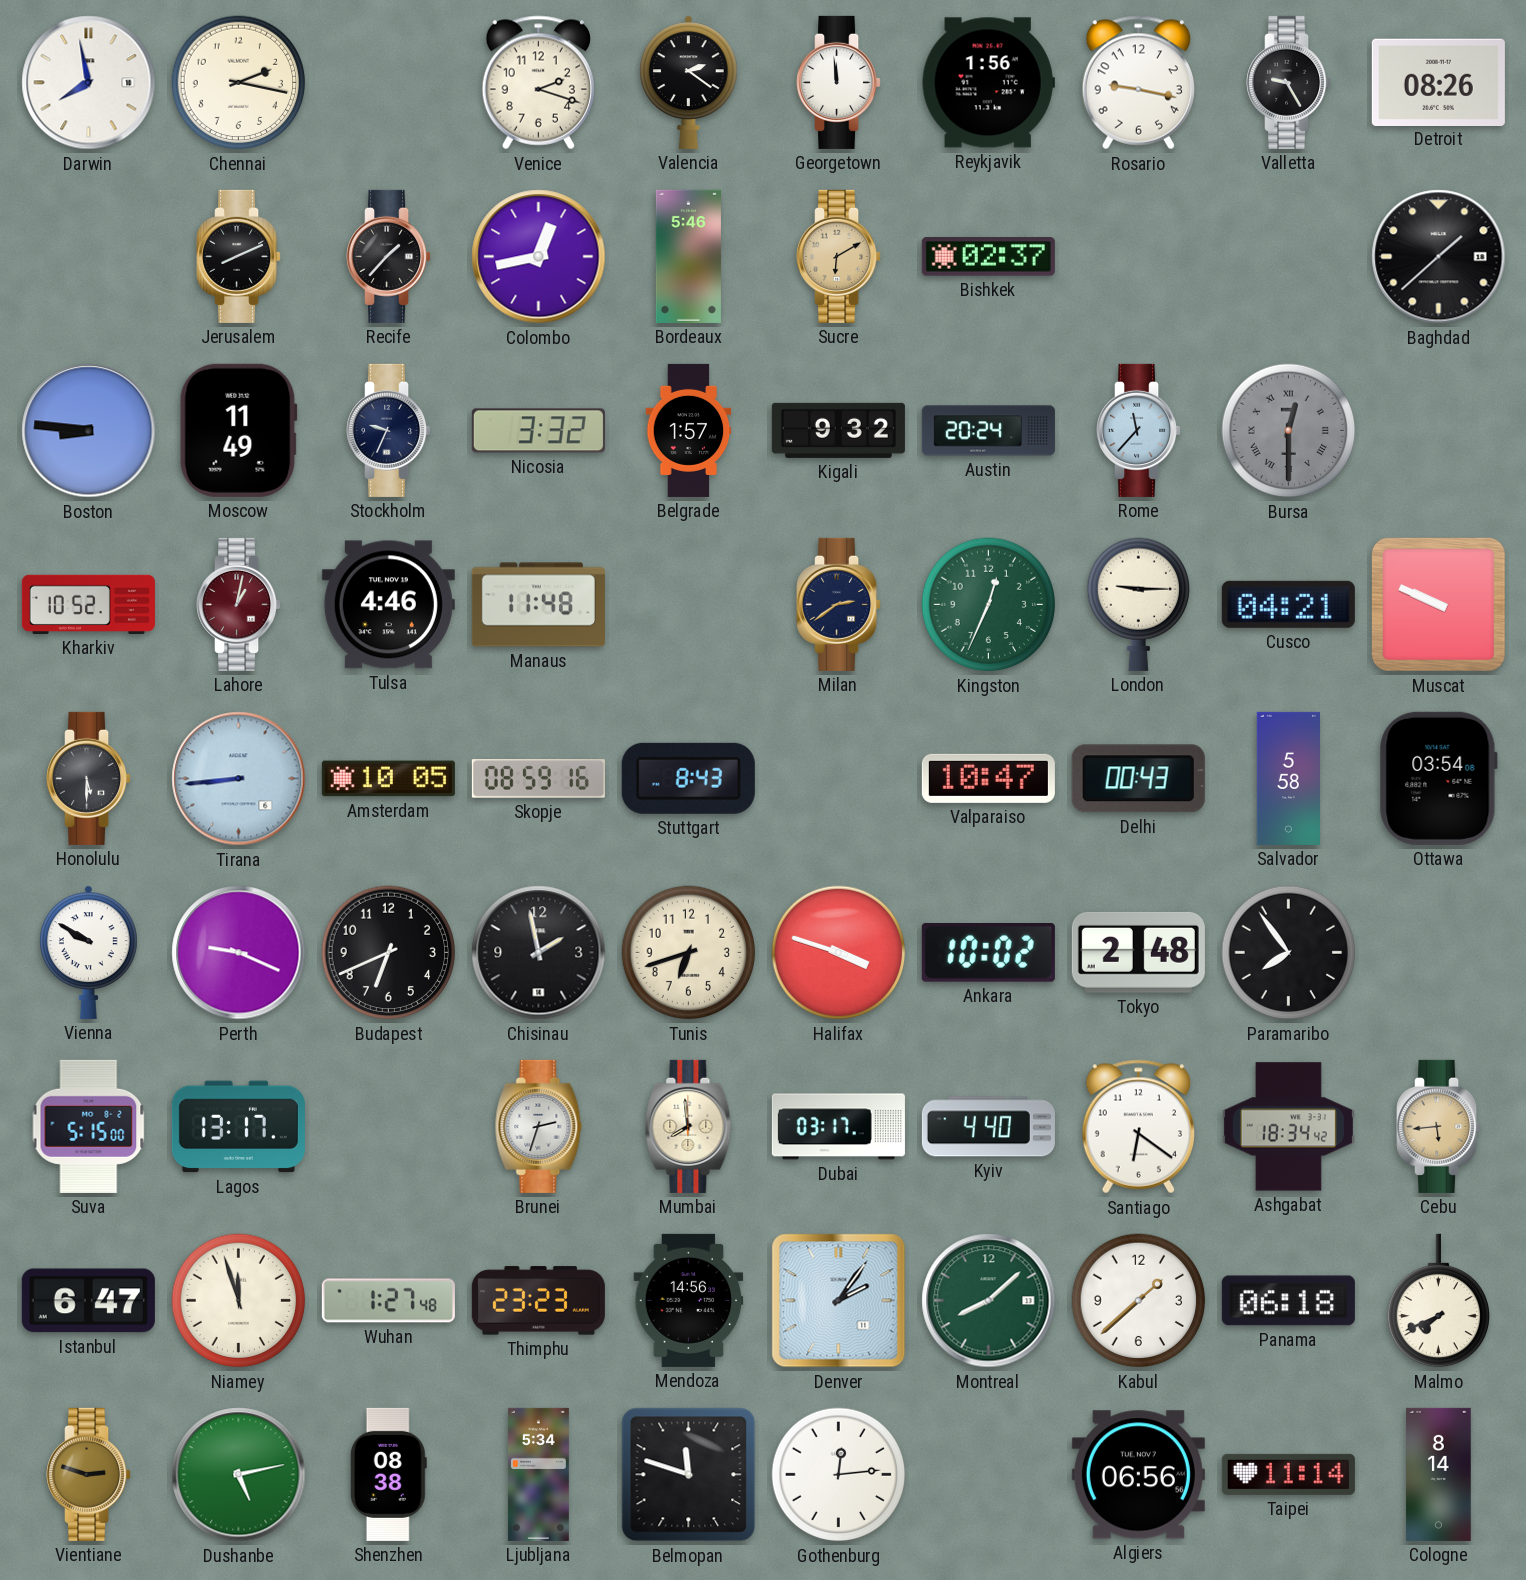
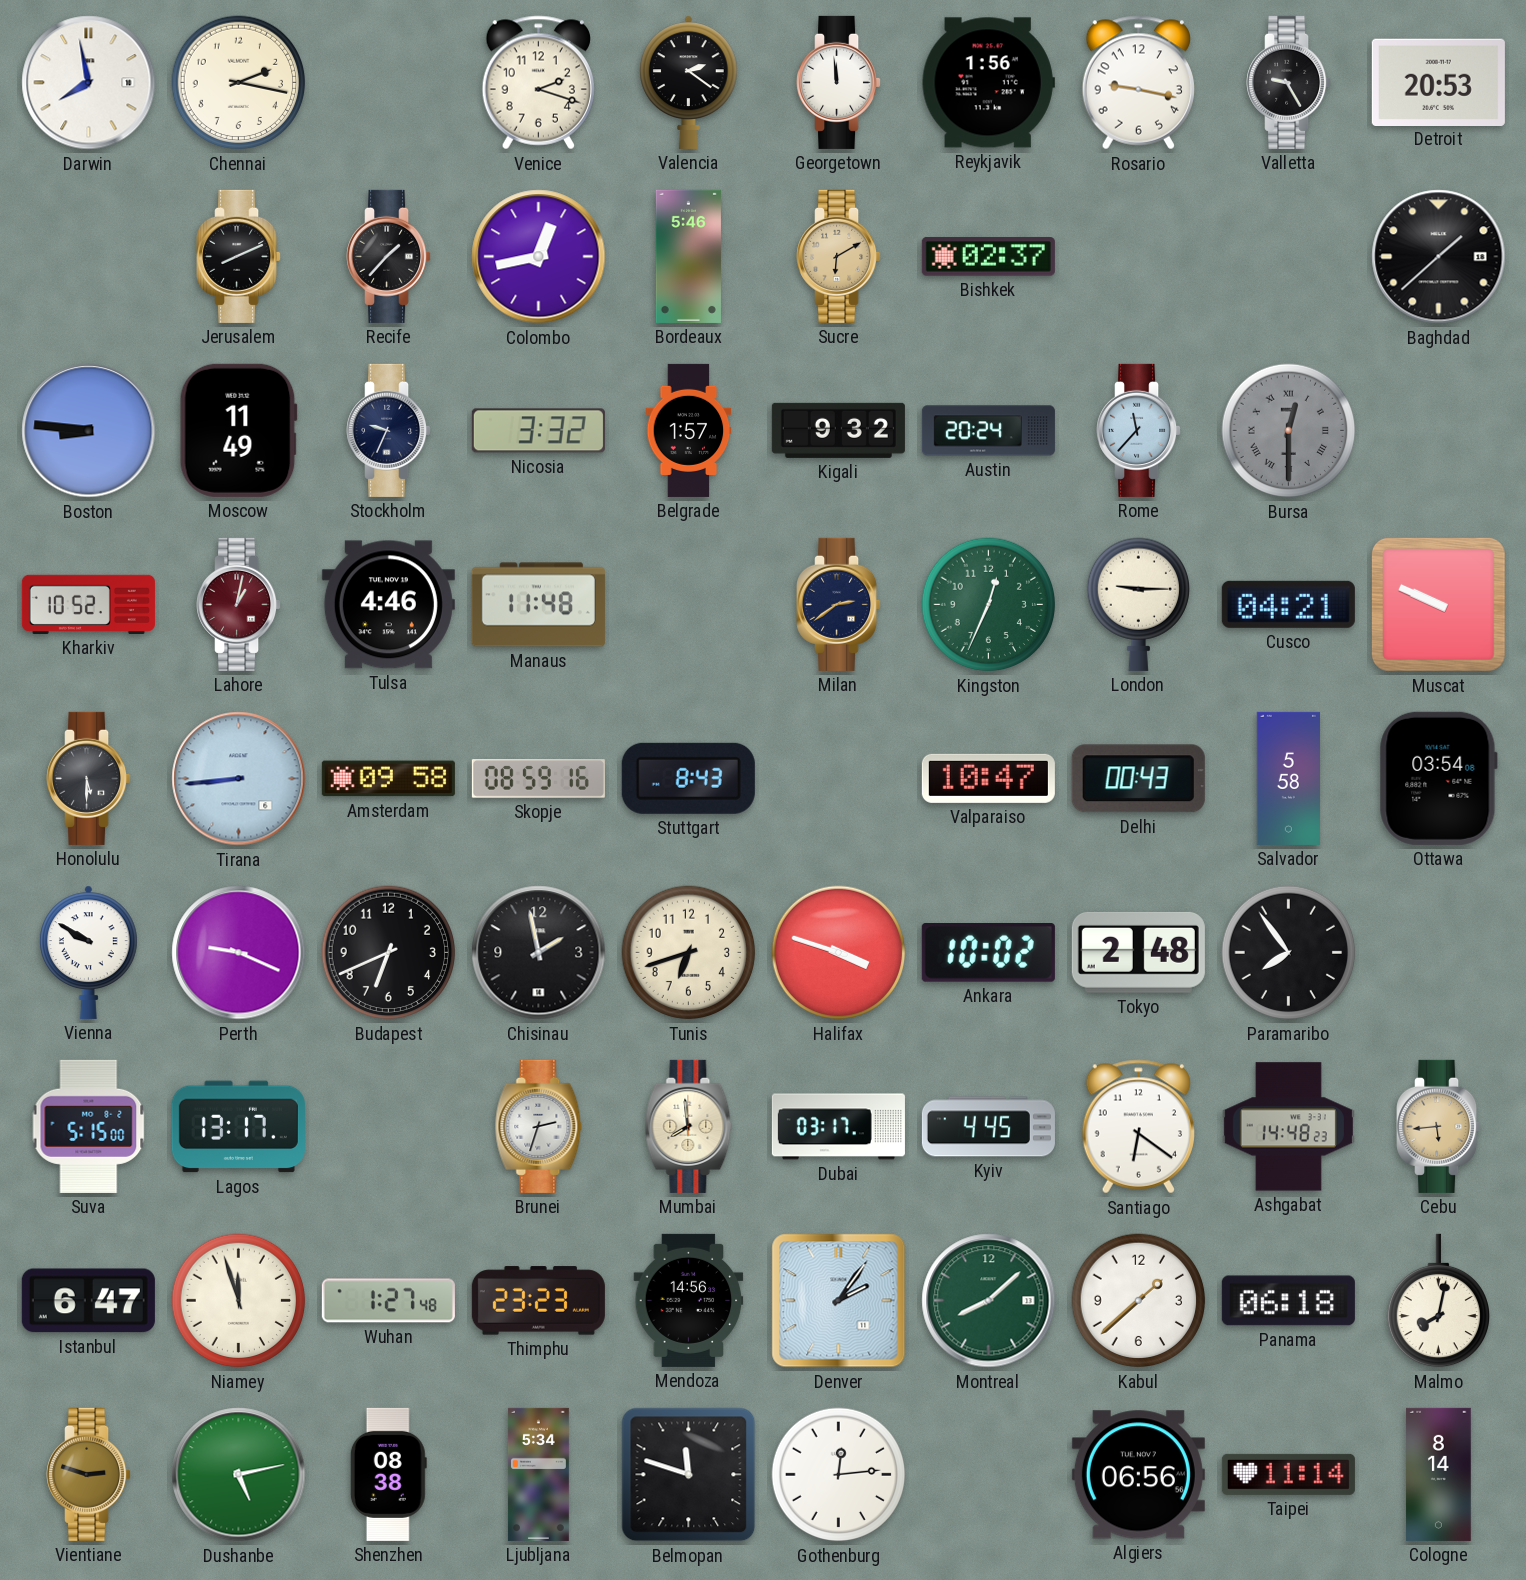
Detroit: 08:26 -> 20:53
Amsterdam: 10:05 -> 09:58
Kyiv: 4:40 -> 4:45
Ashgabat: 18:34 -> 14:48
Malmo: 7:41 -> 8:02
